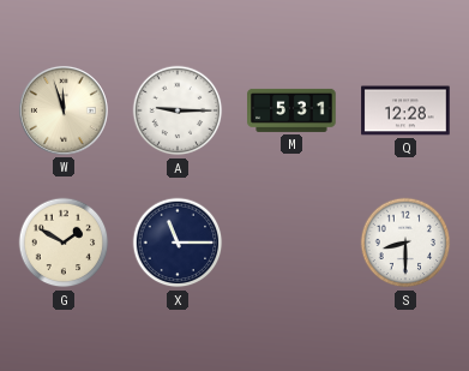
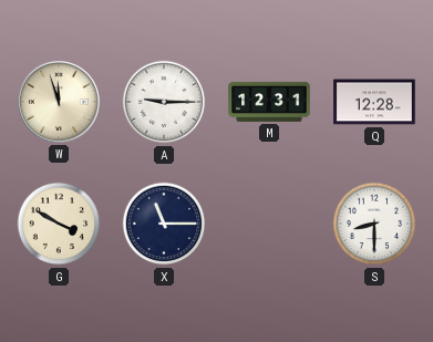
M: 5:31 -> 12:31
G: 1:50 -> 3:50
